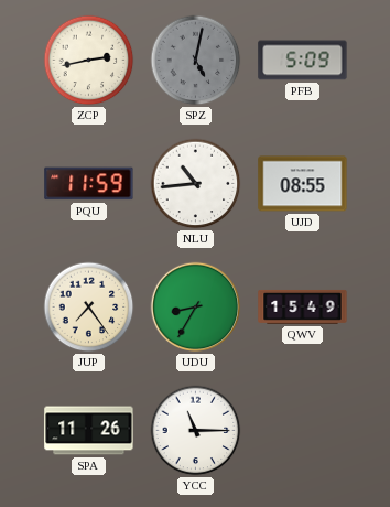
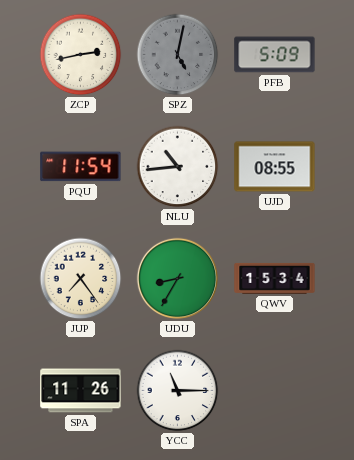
PQU: 11:59 -> 11:54
QWV: 15:49 -> 15:34
